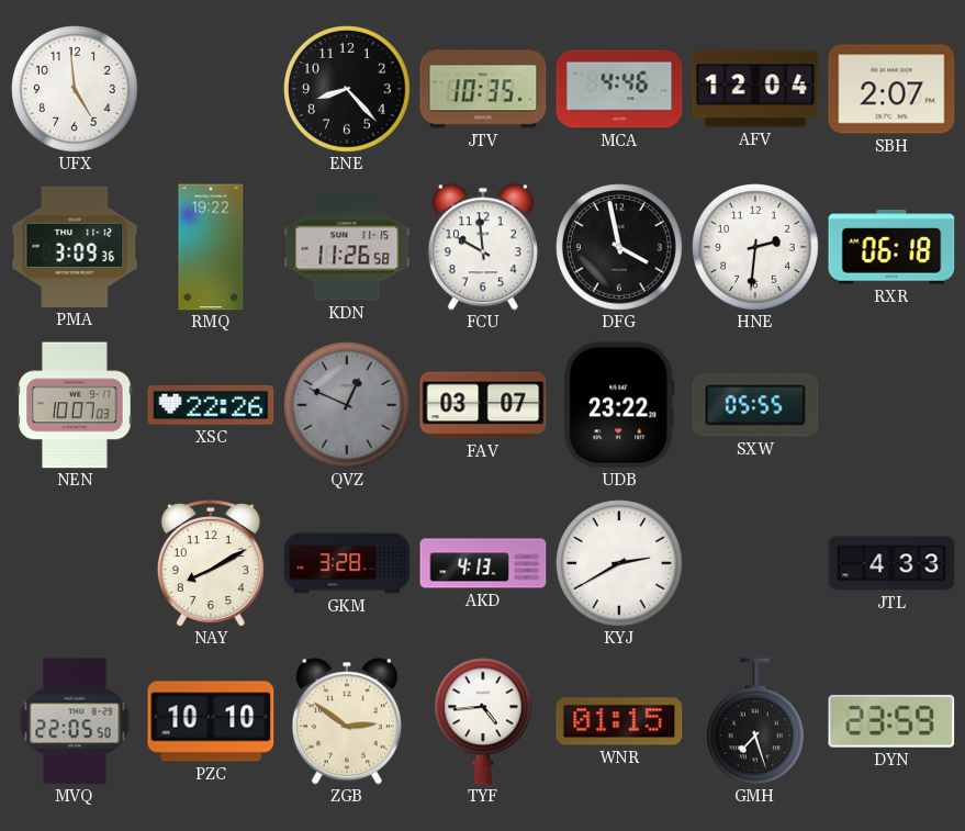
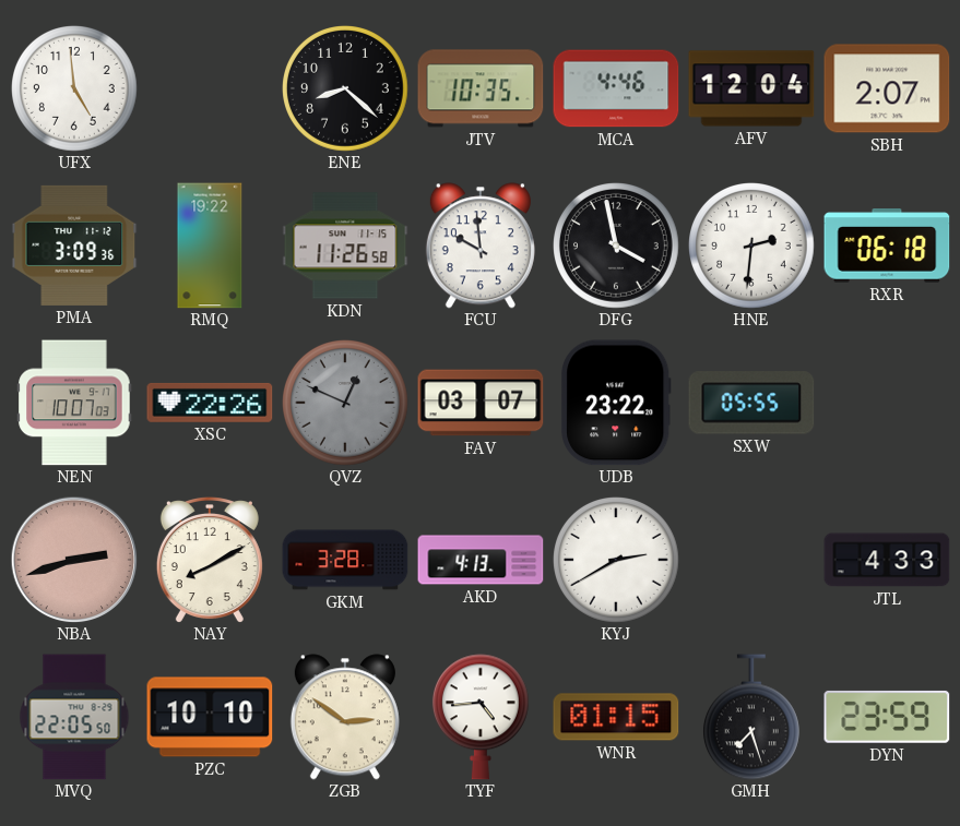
ENE: 8:23 -> 8:22
NBA: none -> 2:42
